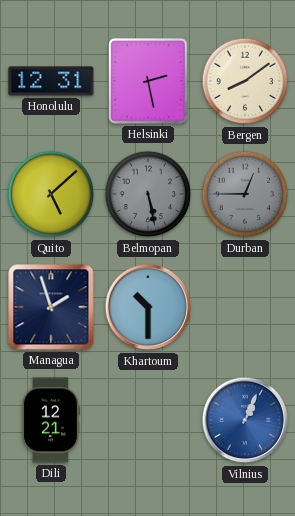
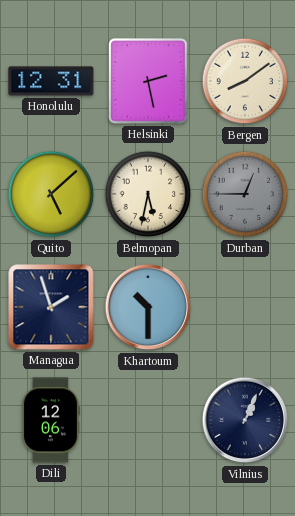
Belmopan: 5:28 -> 5:32
Belmopan dial: grey -> cream
Dili: 12:21 -> 12:06
Vilnius dial: blue -> navy
